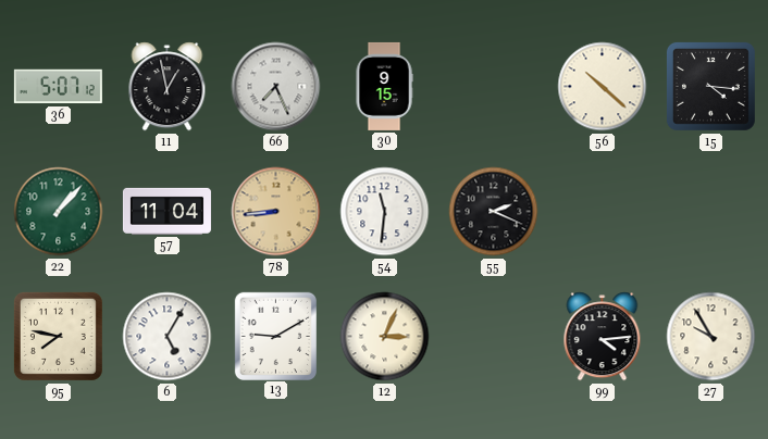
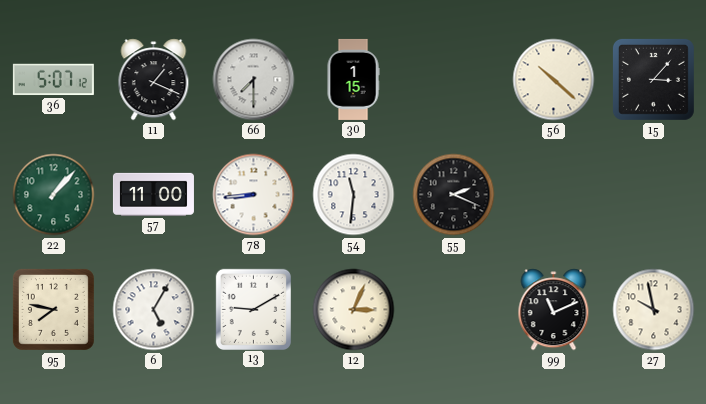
11: 12:58 -> 1:19
66: 7:26 -> 7:30
30: 9:15 -> 1:15
15: 4:16 -> 3:07
57: 11:04 -> 11:00
78 dial: champagne -> white
99: 4:14 -> 11:11
27: 9:55 -> 9:58
